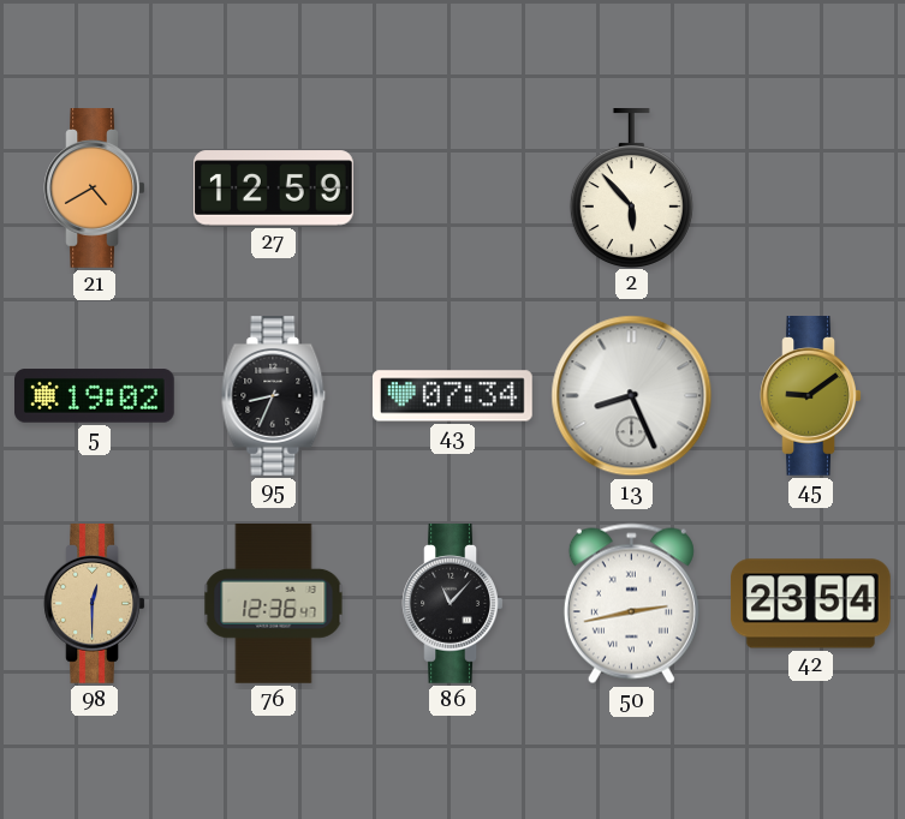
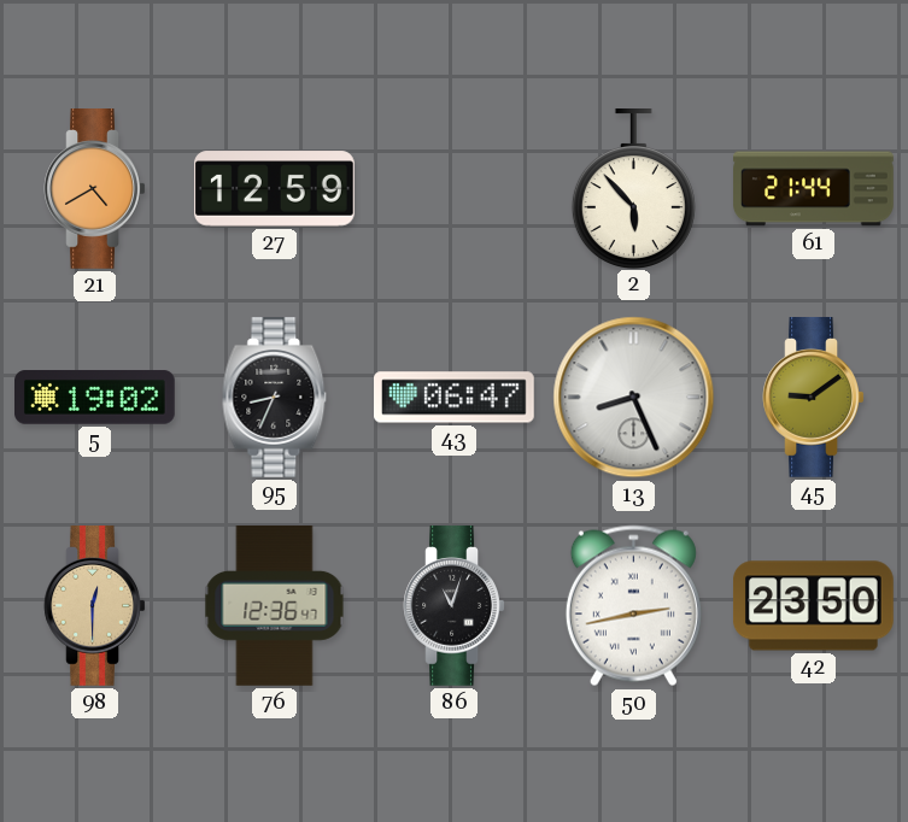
61: none -> 21:44
43: 07:34 -> 06:47
86: 11:07 -> 11:03
42: 23:54 -> 23:50
